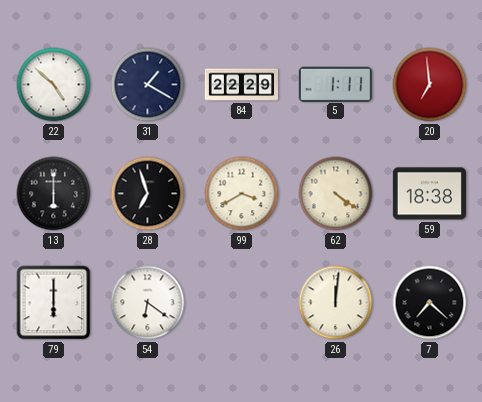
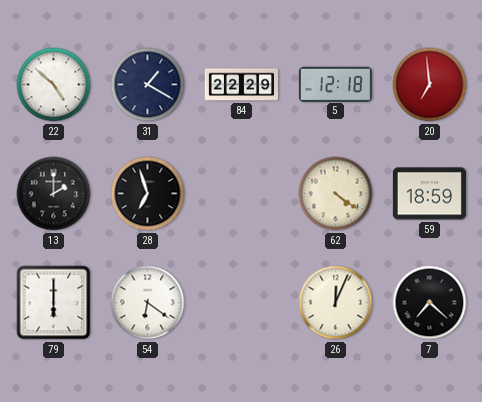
5: 1:11 -> 12:18
13: 6:00 -> 2:00
99: 3:40 -> none
59: 18:38 -> 18:59
26: 12:01 -> 12:04
